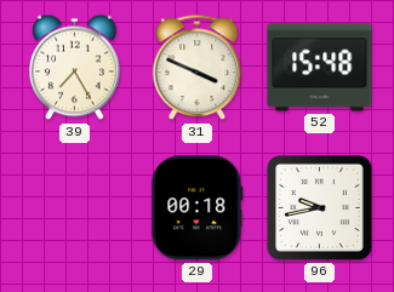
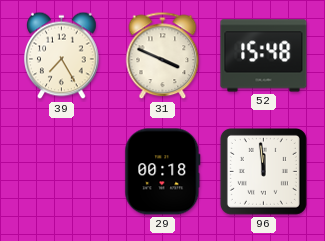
96: 9:43 -> 11:59
